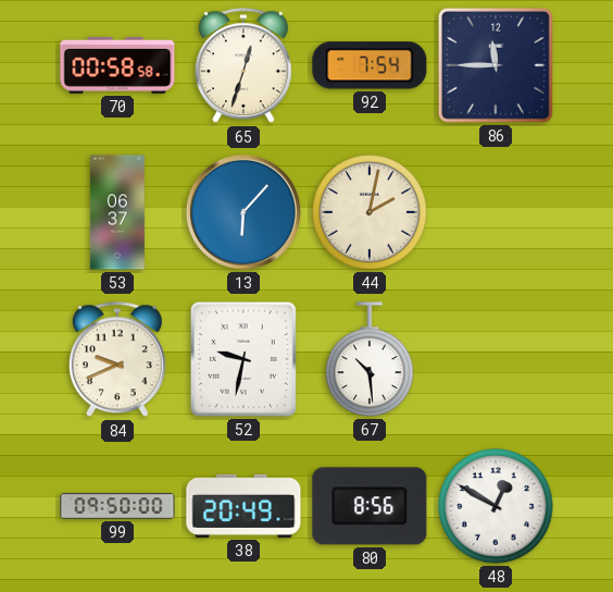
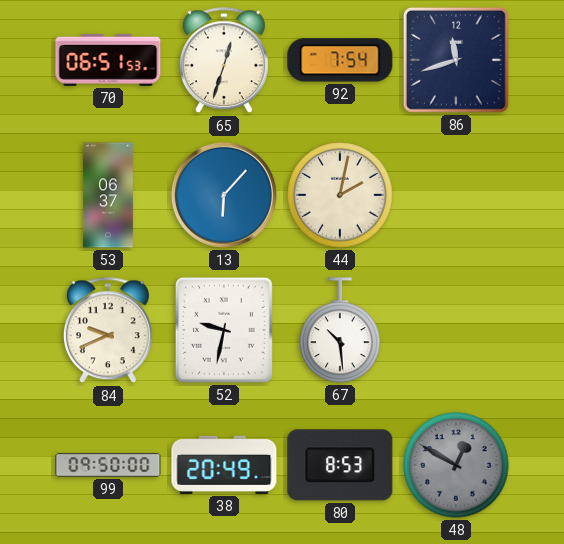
70: 00:58 -> 06:51
86: 11:45 -> 11:42
80: 8:56 -> 8:53
48 dial: white -> grey
